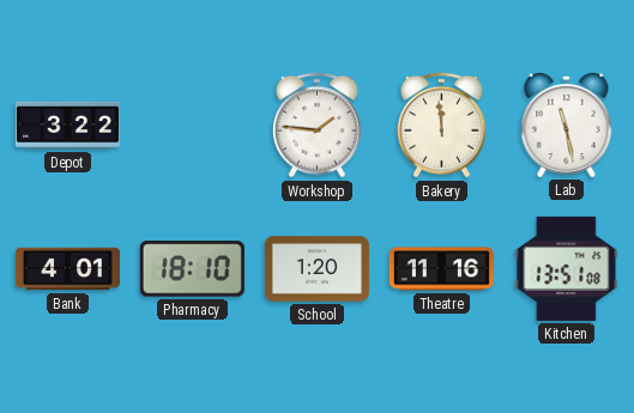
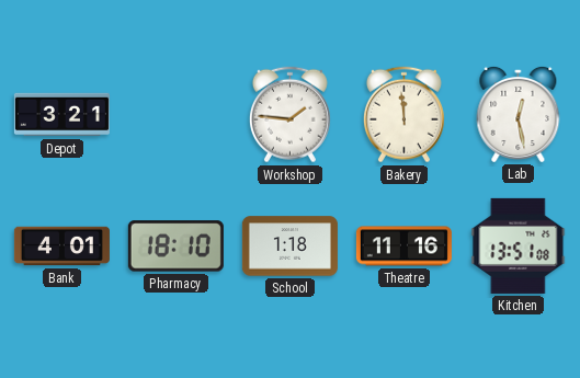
Depot: 3:22 -> 3:21
Lab: 11:28 -> 12:28
School: 1:20 -> 1:18
